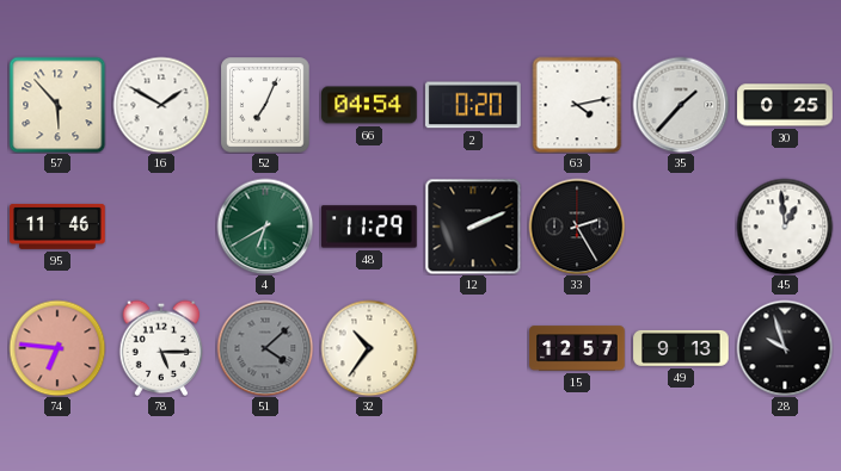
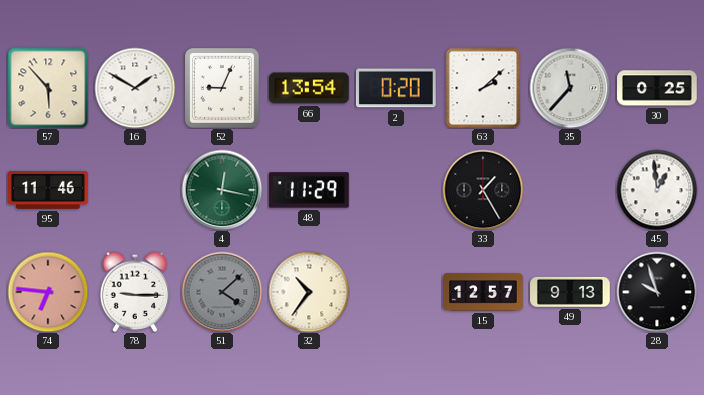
52: 7:04 -> 9:04
66: 04:54 -> 13:54
63: 4:13 -> 2:08
35: 1:37 -> 11:37
4: 6:40 -> 12:17
12: 2:11 -> none
33: 2:25 -> 1:25
78: 5:15 -> 9:15
